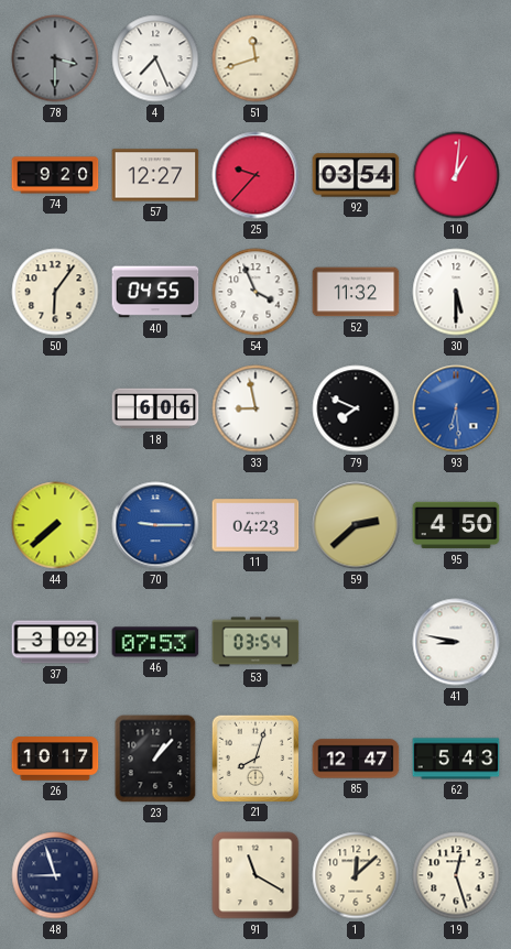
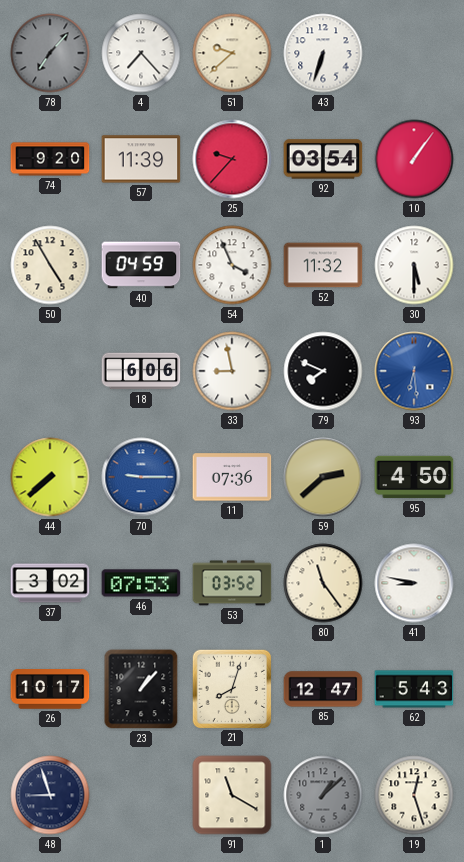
78: 3:30 -> 7:07
4: 7:26 -> 7:23
51: 11:42 -> 9:38
43: none -> 6:33
57: 12:27 -> 11:39
10: 1:01 -> 1:06
50: 6:06 -> 4:55
40: 04:55 -> 04:59
11: 04:23 -> 07:36
53: 03:54 -> 03:52
80: none -> 11:24
1: 12:08 -> 1:08
1 dial: cream -> grey
